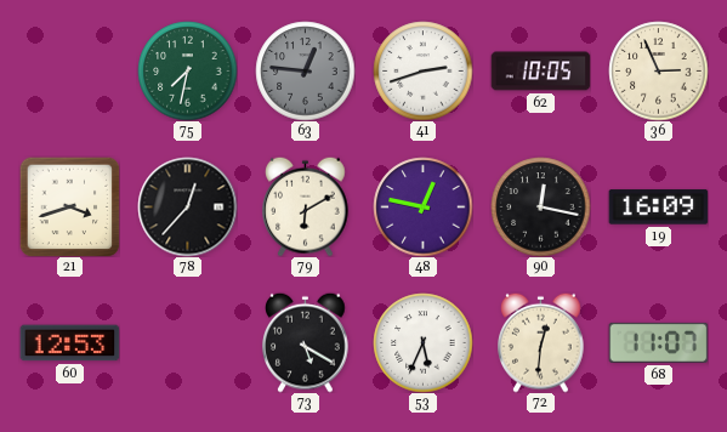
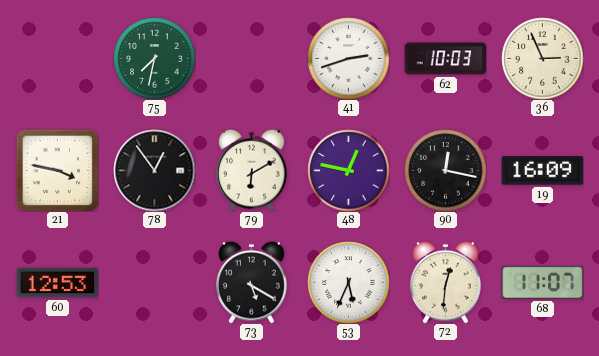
63: 12:46 -> none
62: 10:05 -> 10:03
21: 3:42 -> 3:47
78: 12:37 -> 12:54
